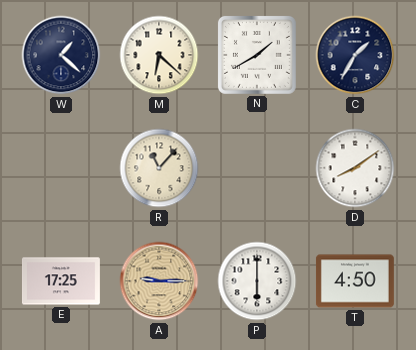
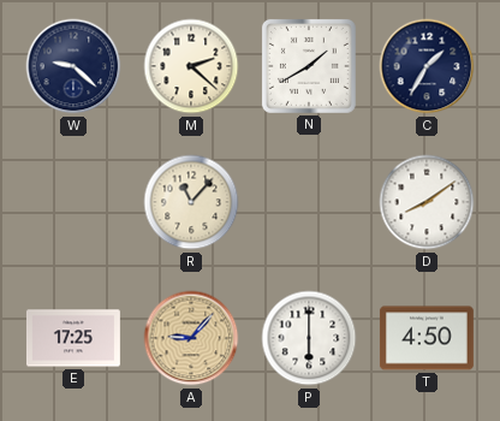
W: 1:22 -> 9:22
M: 6:22 -> 2:22
A: 9:15 -> 9:07
